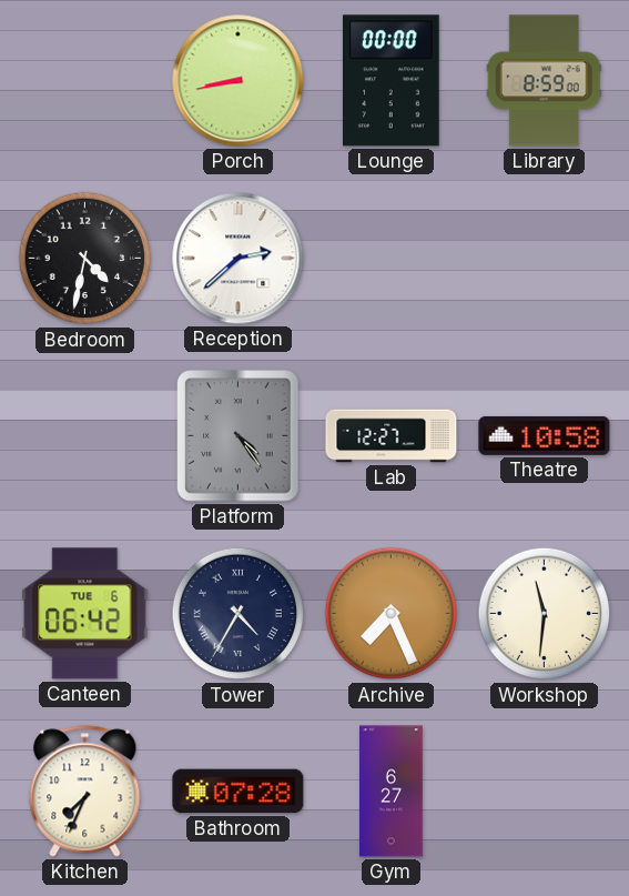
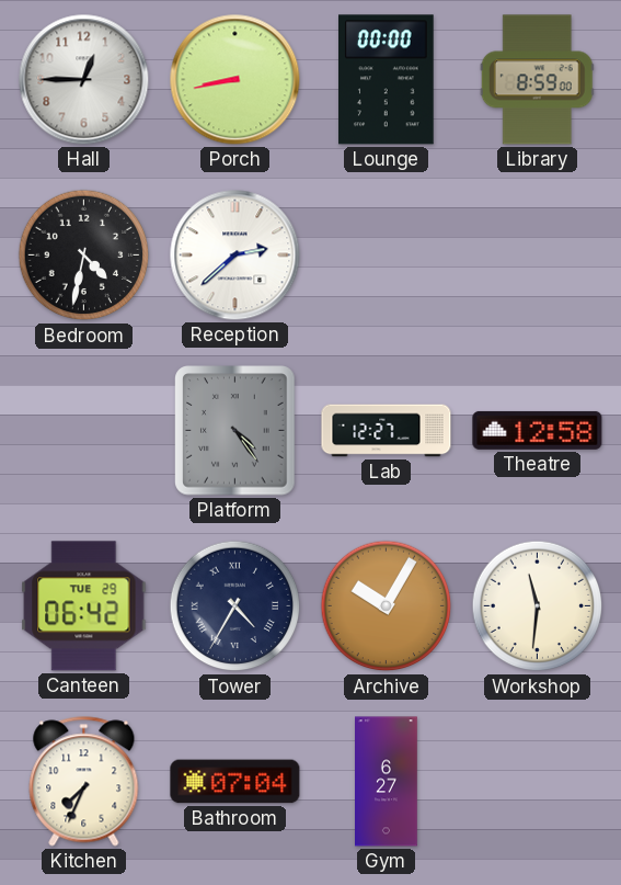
Hall: none -> 12:45
Theatre: 10:58 -> 12:58
Canteen date: TUE 6 -> TUE 29
Archive: 7:26 -> 10:05
Bathroom: 07:28 -> 07:04
